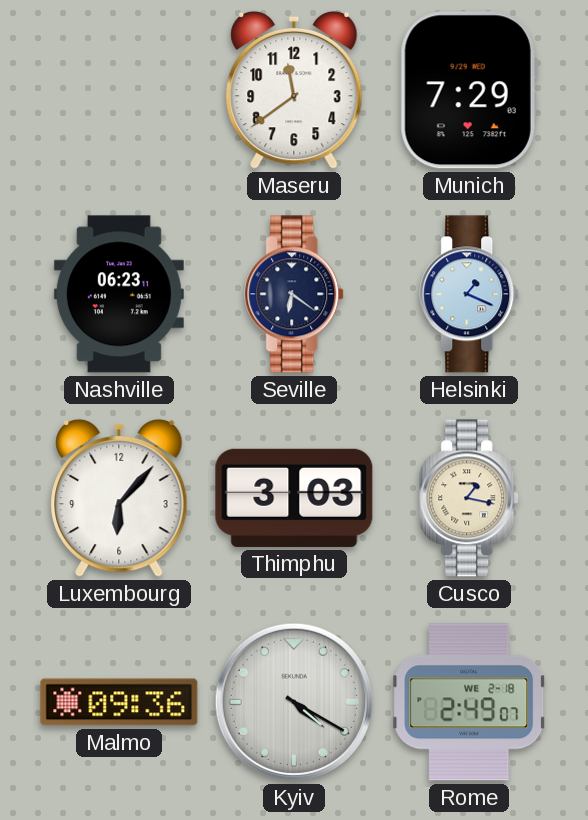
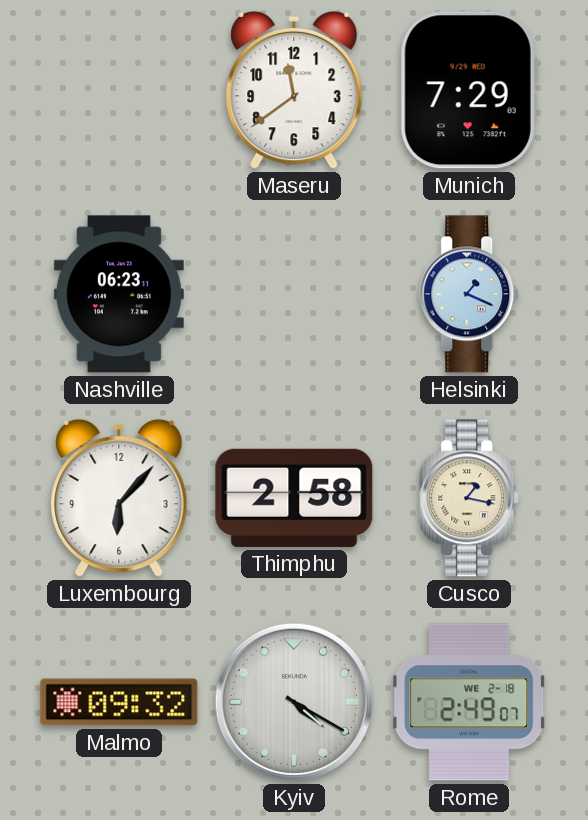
Seville: 6:21 -> none
Thimphu: 3:03 -> 2:58
Malmo: 09:36 -> 09:32
